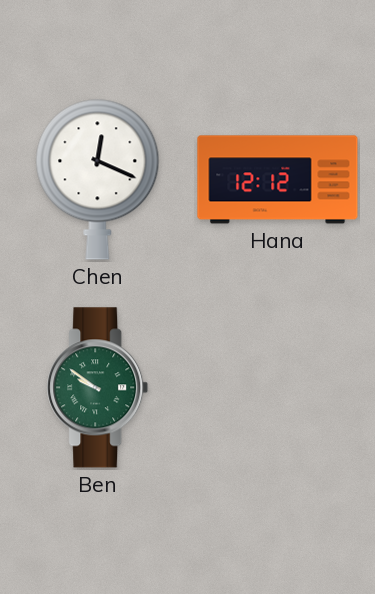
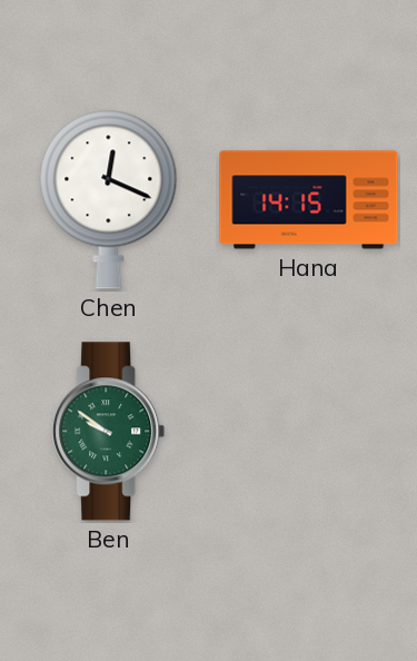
Hana: 12:12 -> 14:15
